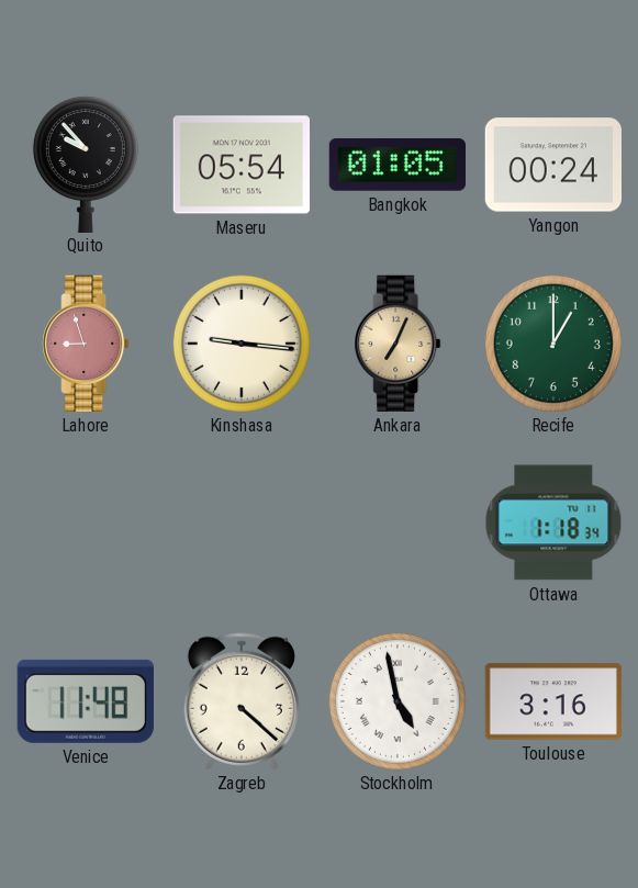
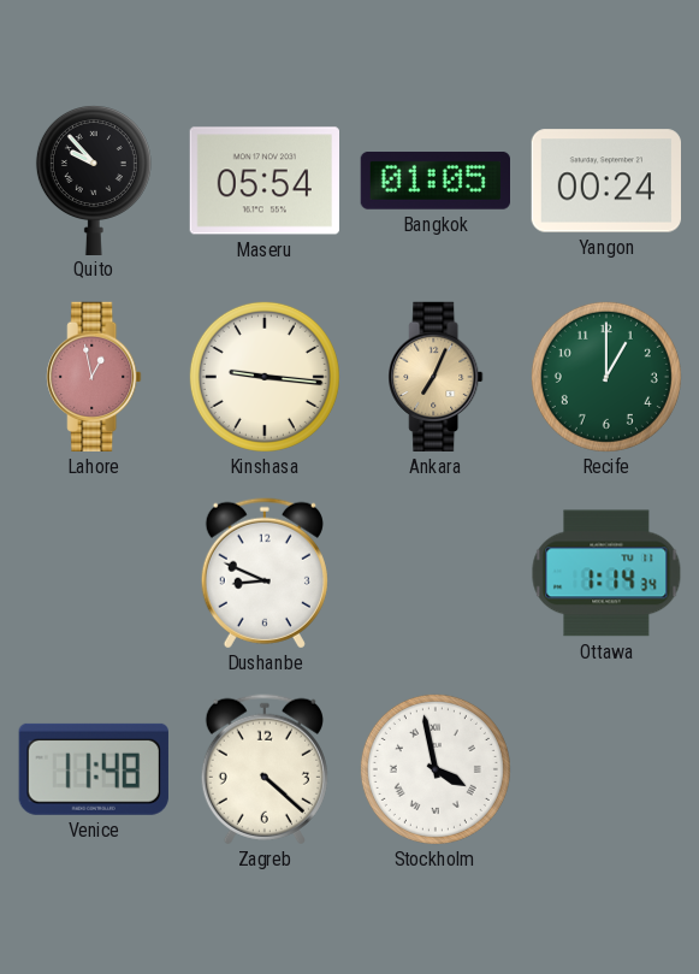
Lahore: 8:57 -> 12:58
Dushanbe: none -> 8:49
Ottawa: 1:18 -> 1:14
Stockholm: 4:58 -> 3:58
Toulouse: 3:16 -> none
